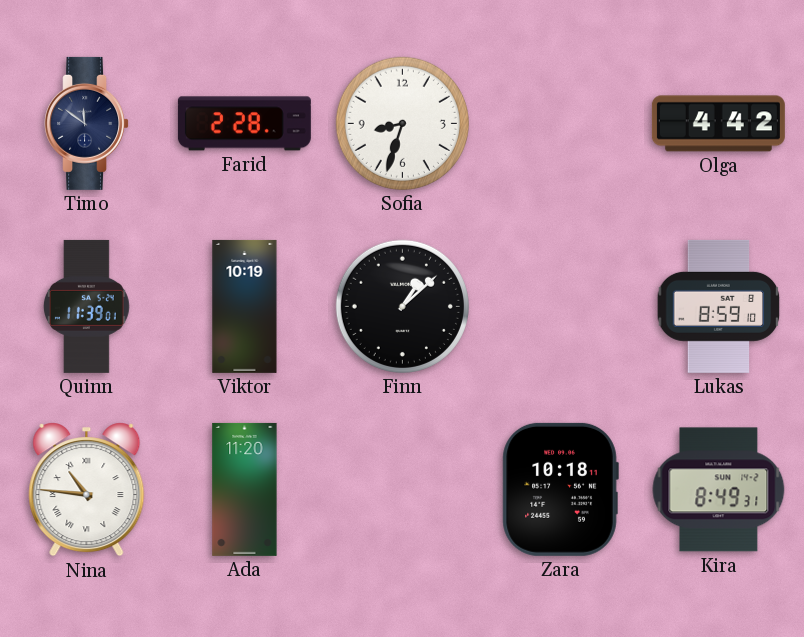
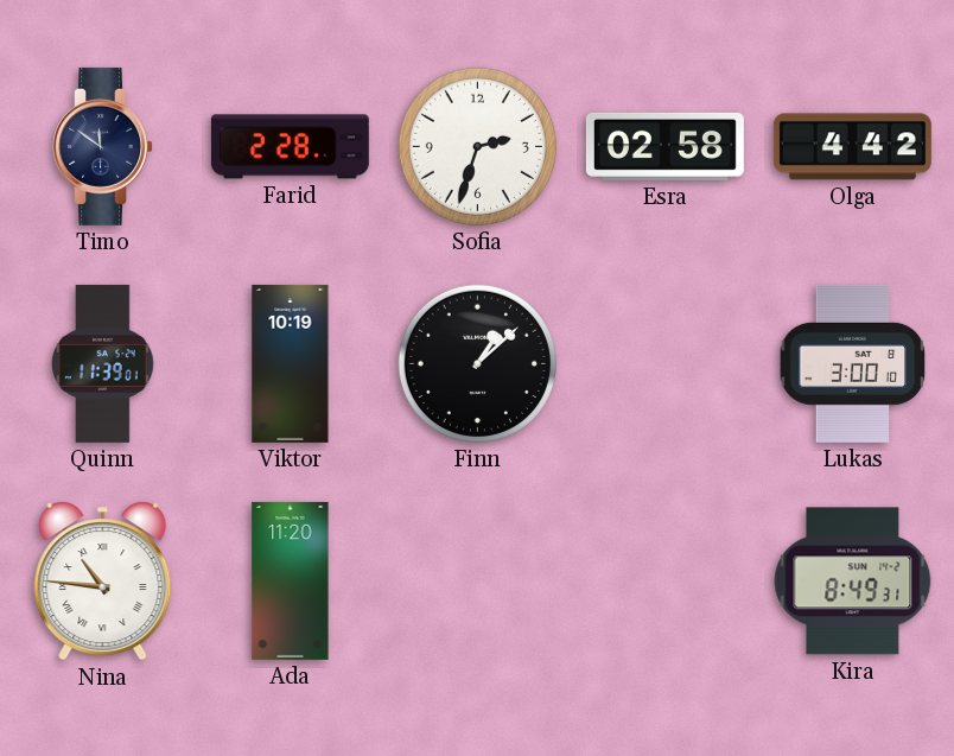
Sofia: 8:33 -> 2:33
Esra: none -> 02:58
Lukas: 8:59 -> 3:00
Zara: 10:18 -> none
